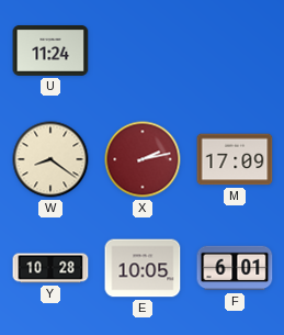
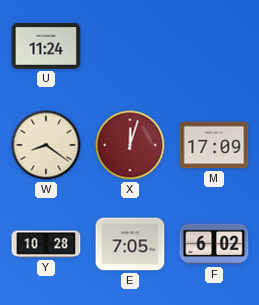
X: 2:13 -> 12:03
E: 10:05 -> 7:05
F: 6:01 -> 6:02
